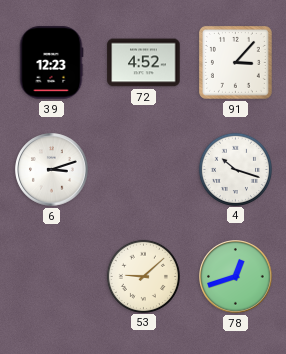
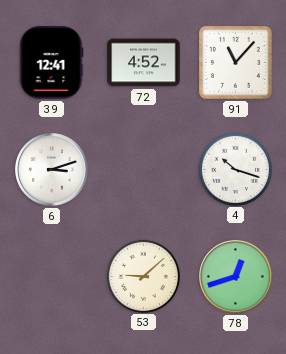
39: 12:23 -> 12:41
91: 3:07 -> 11:07
